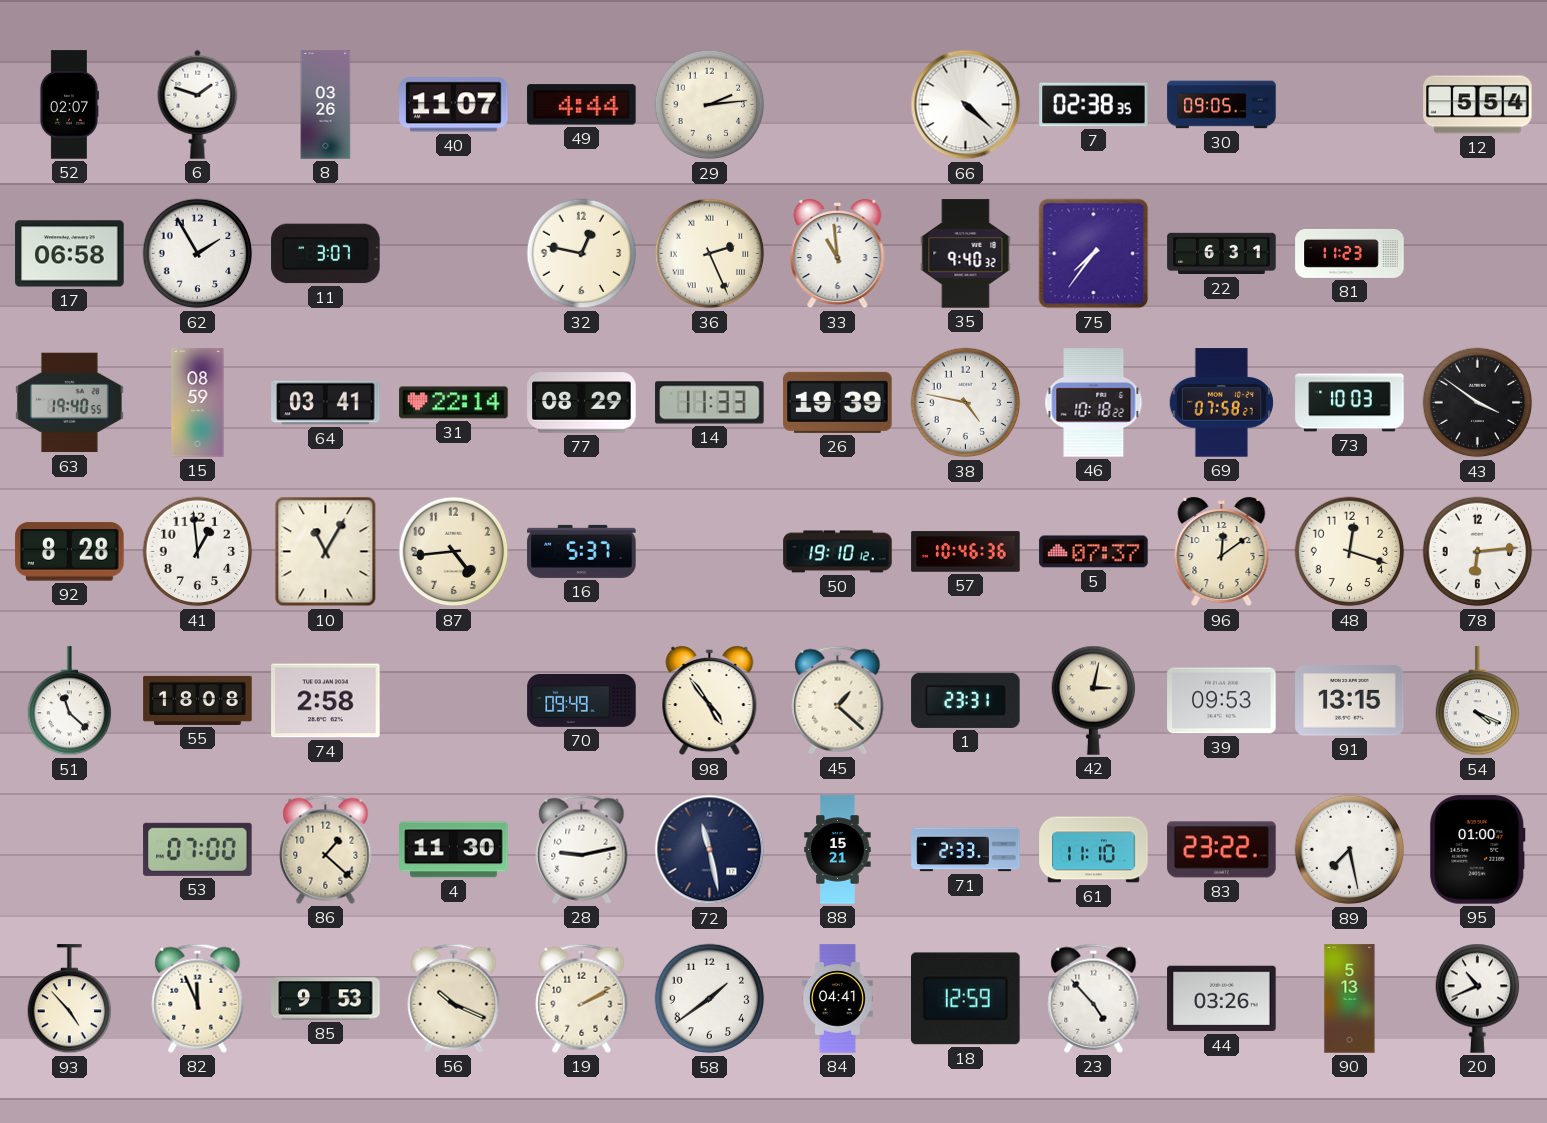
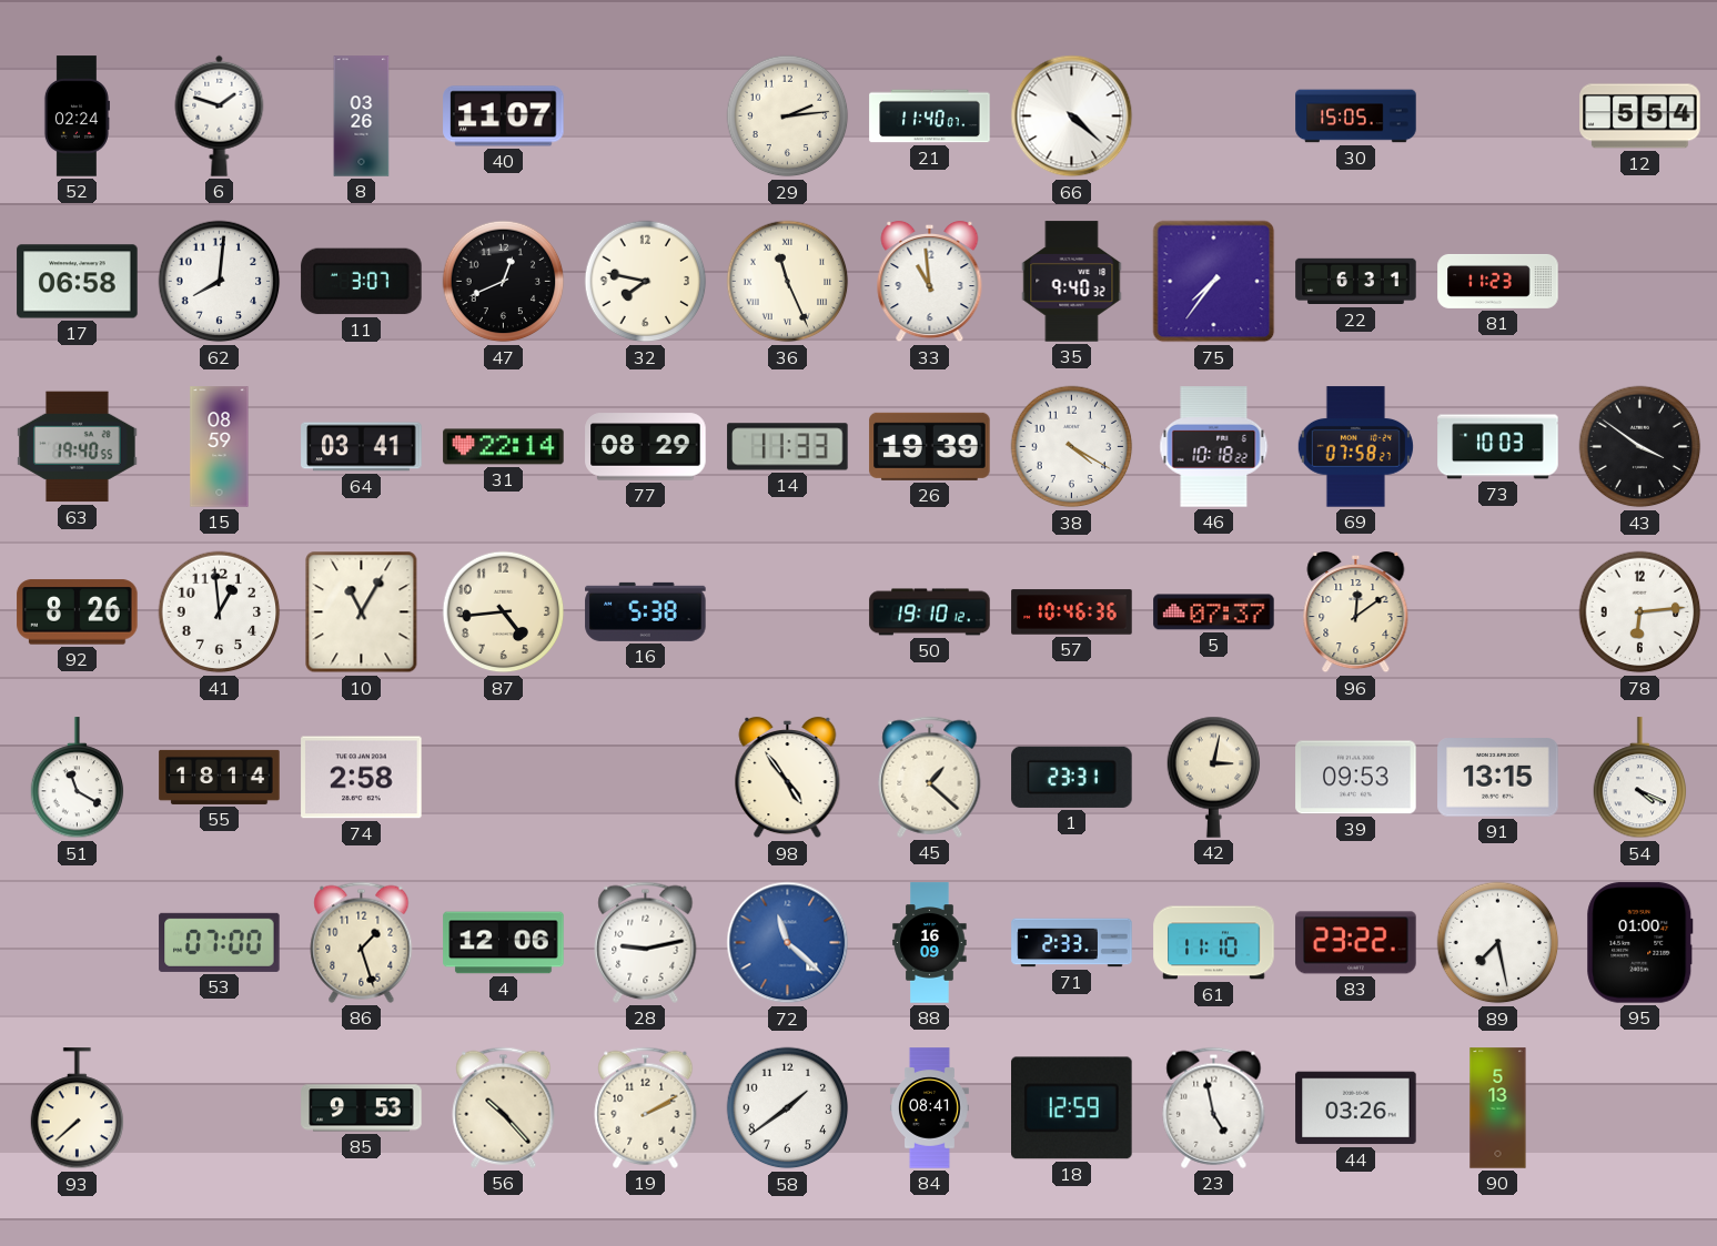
52: 02:07 -> 02:24
49: 4:44 -> none
21: none -> 11:40
7: 02:38 -> none
30: 09:05 -> 15:05
62: 1:55 -> 8:01
47: none -> 12:41
32: 12:47 -> 7:47
36: 2:26 -> 11:26
38: 4:47 -> 4:20
92: 8:28 -> 8:26
16: 5:37 -> 5:38
48: 12:18 -> none
51: 11:22 -> 11:20
55: 18:08 -> 18:14
70: 09:49 -> none
86: 1:22 -> 1:27
4: 11:30 -> 12:06
72: 11:28 -> 11:22
72 dial: navy -> blue
88: 15:21 -> 16:09
93: 4:53 -> 7:38
82: 11:56 -> none
56: 10:19 -> 10:23
84: 04:41 -> 08:41
23: 4:53 -> 4:58
20: 10:41 -> none
